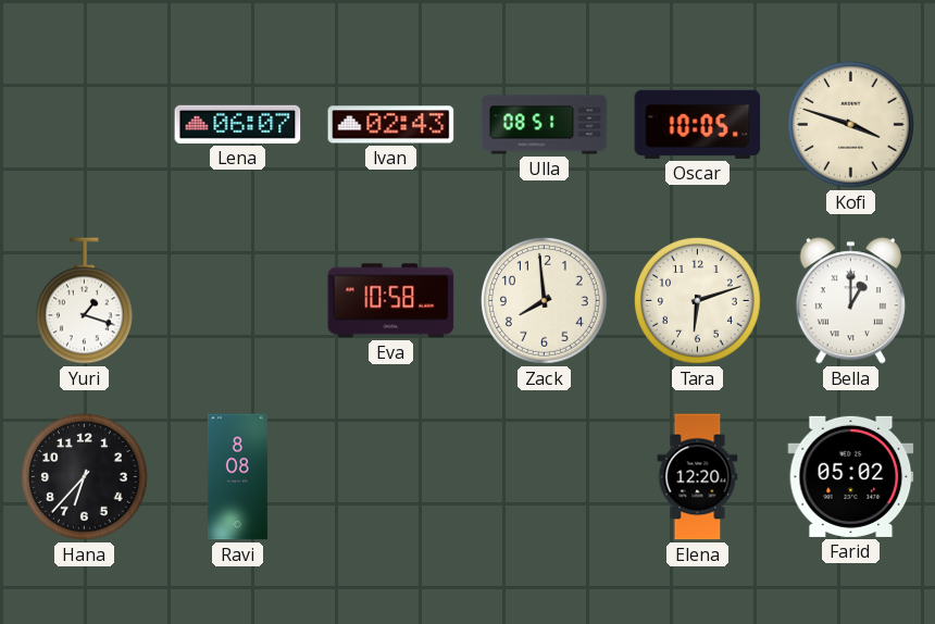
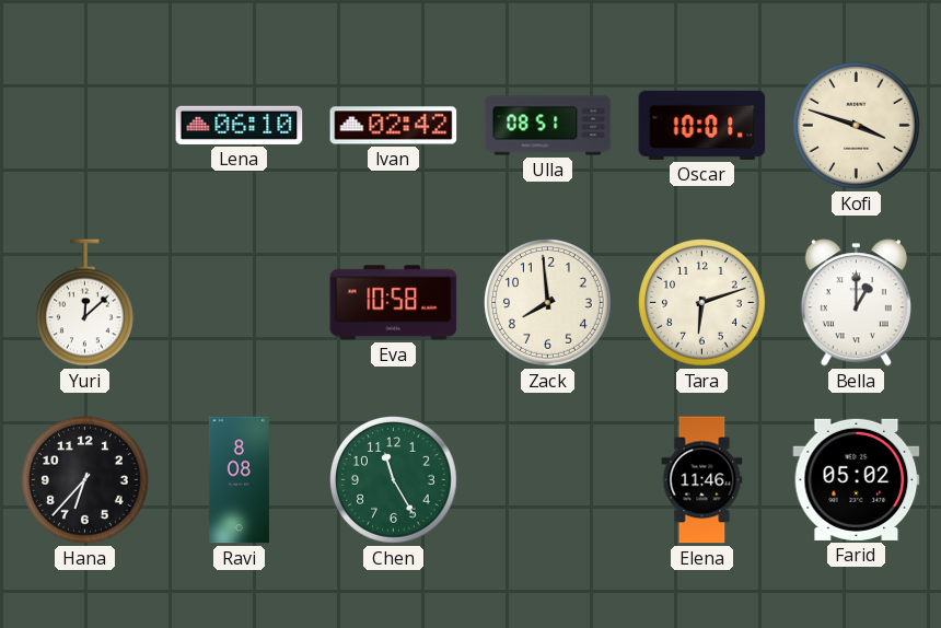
Lena: 06:07 -> 06:10
Ivan: 02:43 -> 02:42
Oscar: 10:05 -> 10:01
Yuri: 1:18 -> 12:08
Chen: none -> 11:25
Elena: 12:20 -> 11:46
